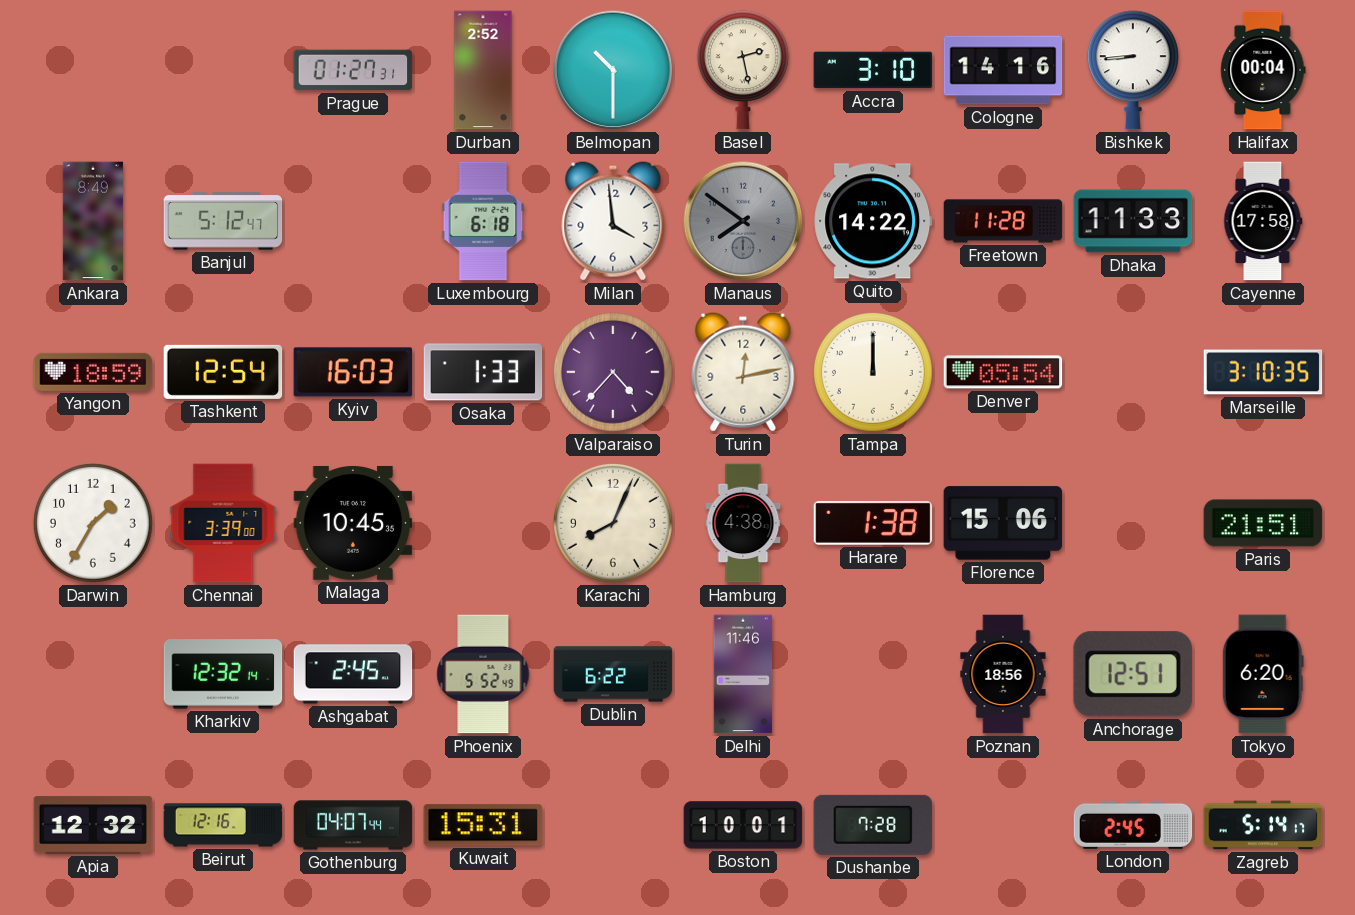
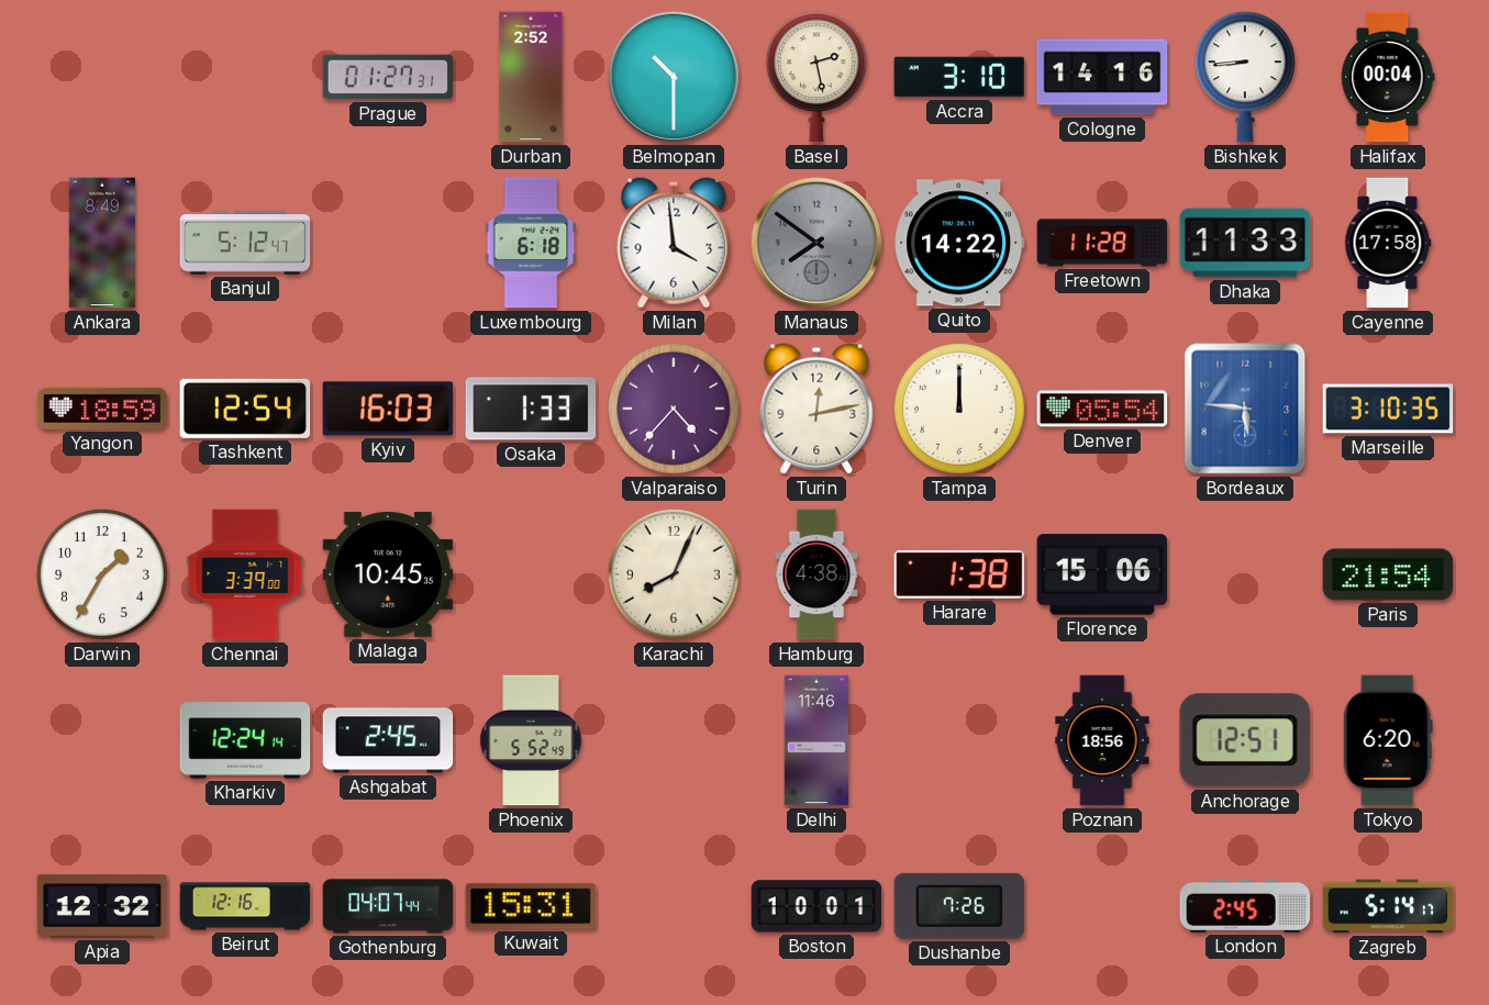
Bordeaux: none -> 5:46
Paris: 21:51 -> 21:54
Kharkiv: 12:32 -> 12:24
Dublin: 6:22 -> none
Dushanbe: 7:28 -> 7:26
